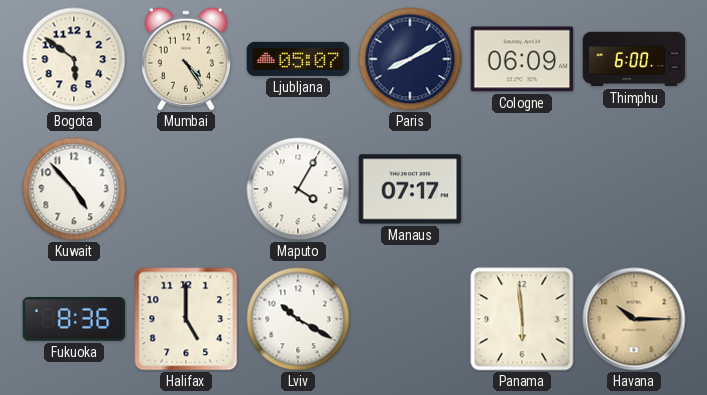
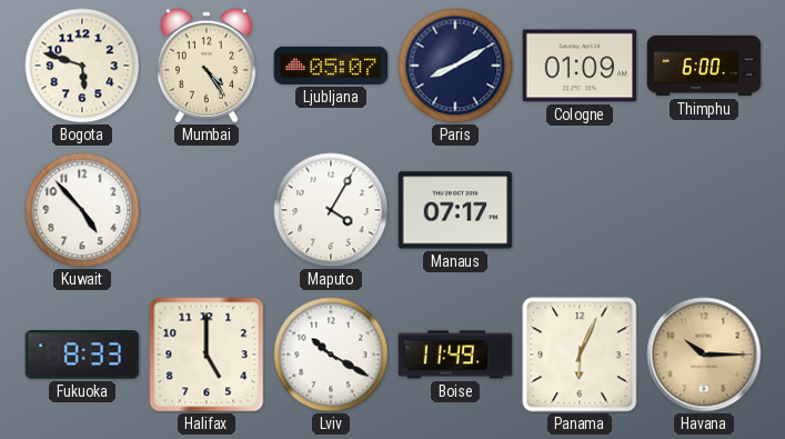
Bogota: 5:51 -> 5:48
Cologne: 06:09 -> 01:09
Fukuoka: 8:36 -> 8:33
Boise: none -> 11:49
Panama: 5:59 -> 6:04
